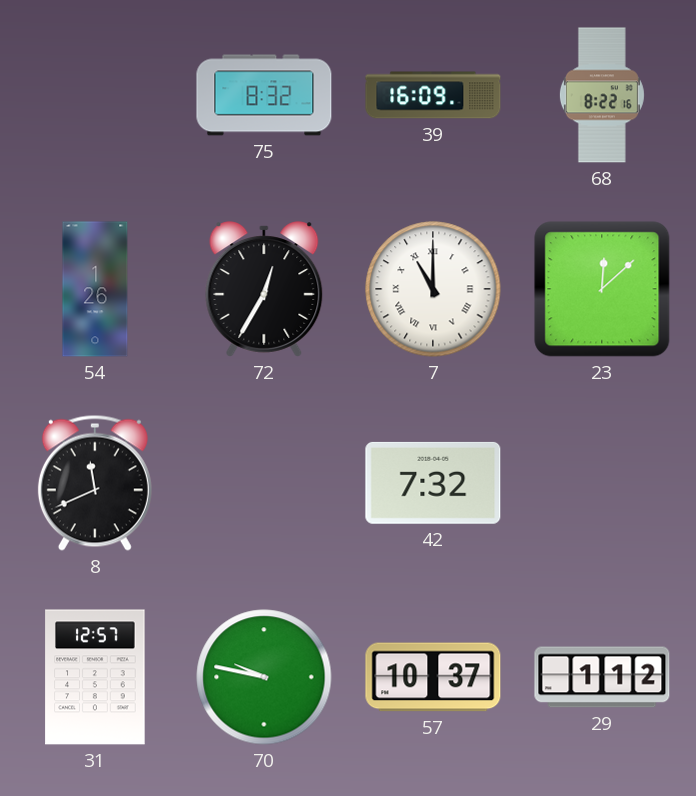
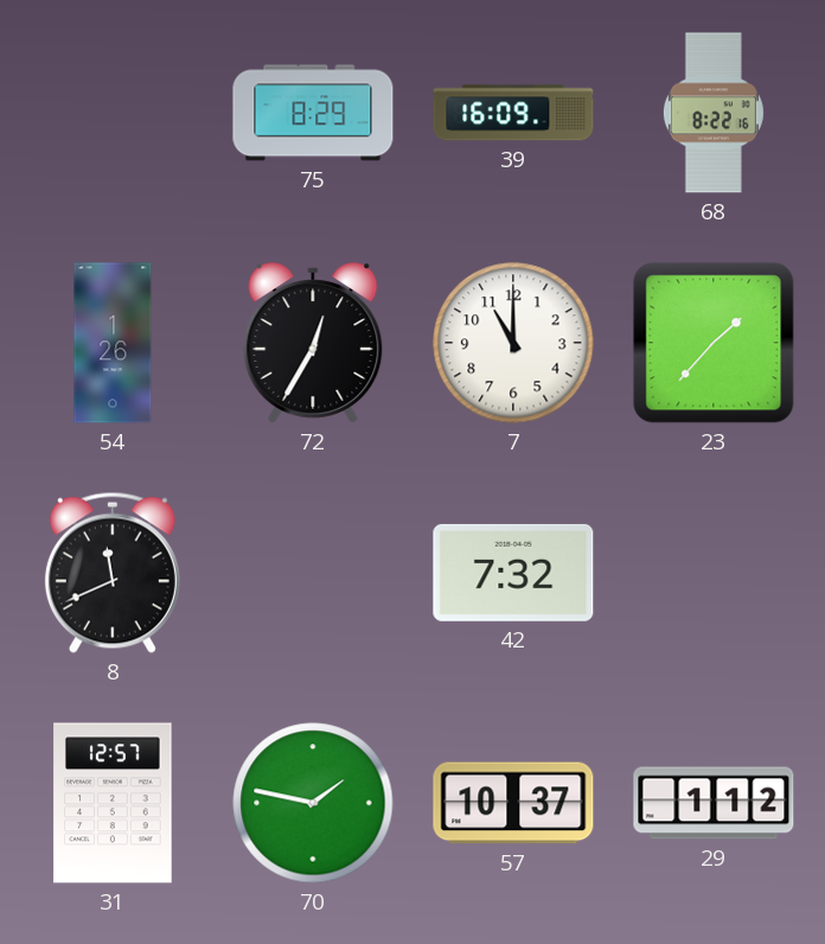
75: 8:32 -> 8:29
7 numerals: Roman -> Arabic
23: 12:08 -> 1:37
70: 9:47 -> 1:47
